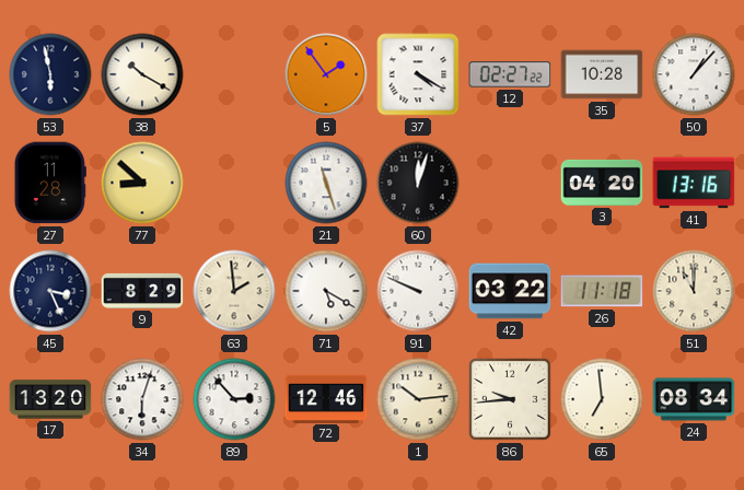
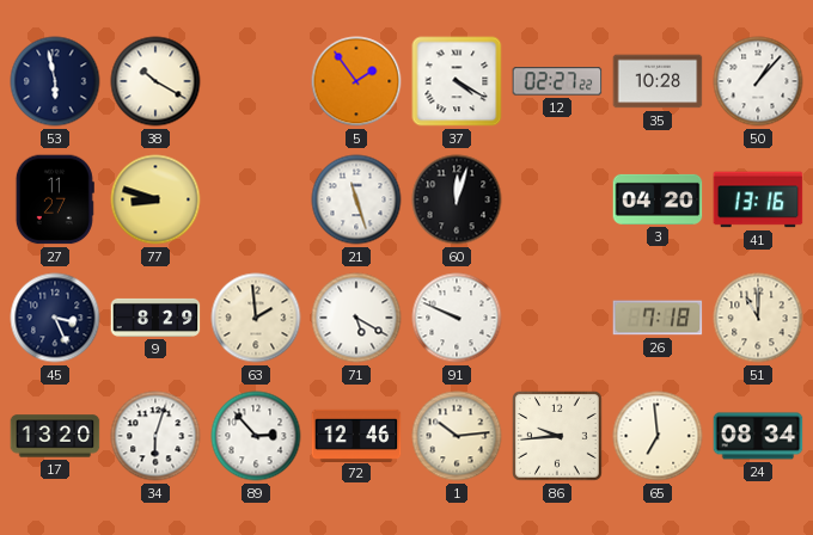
27: 11:28 -> 11:27
77: 8:52 -> 8:48
42: 03:22 -> none
26: 11:18 -> 7:18
